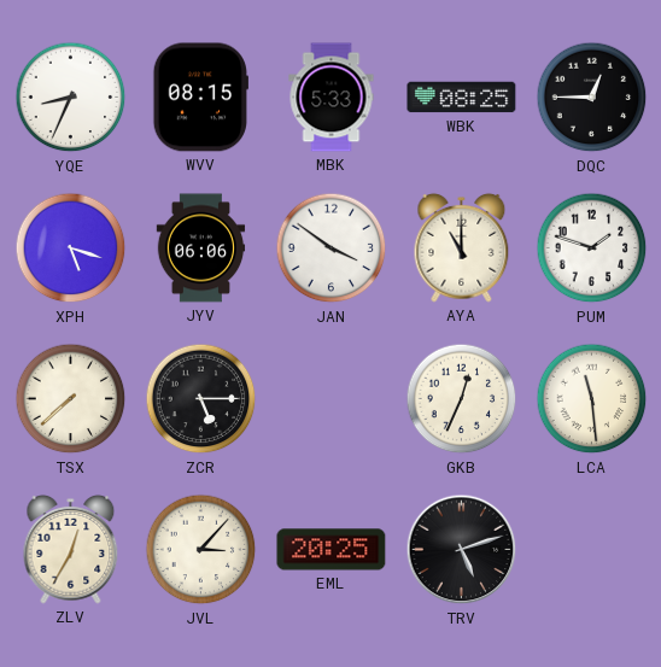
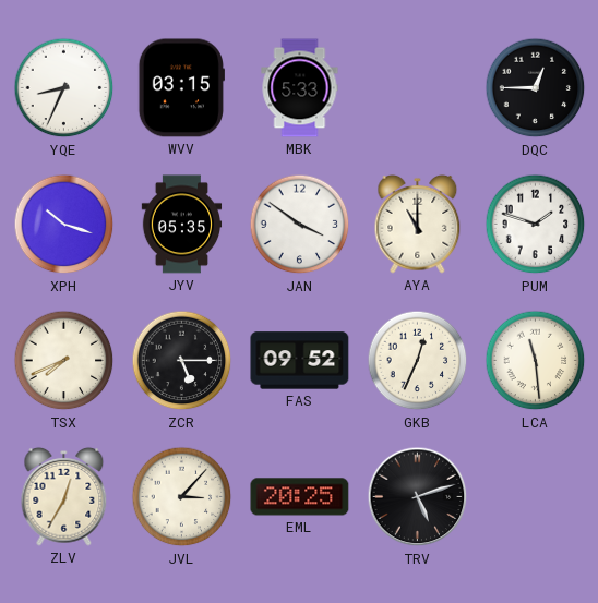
WVV: 08:15 -> 03:15
WBK: 08:25 -> none
XPH: 5:18 -> 10:18
JYV: 06:06 -> 05:35
TSX: 7:38 -> 7:41
FAS: none -> 09:52
